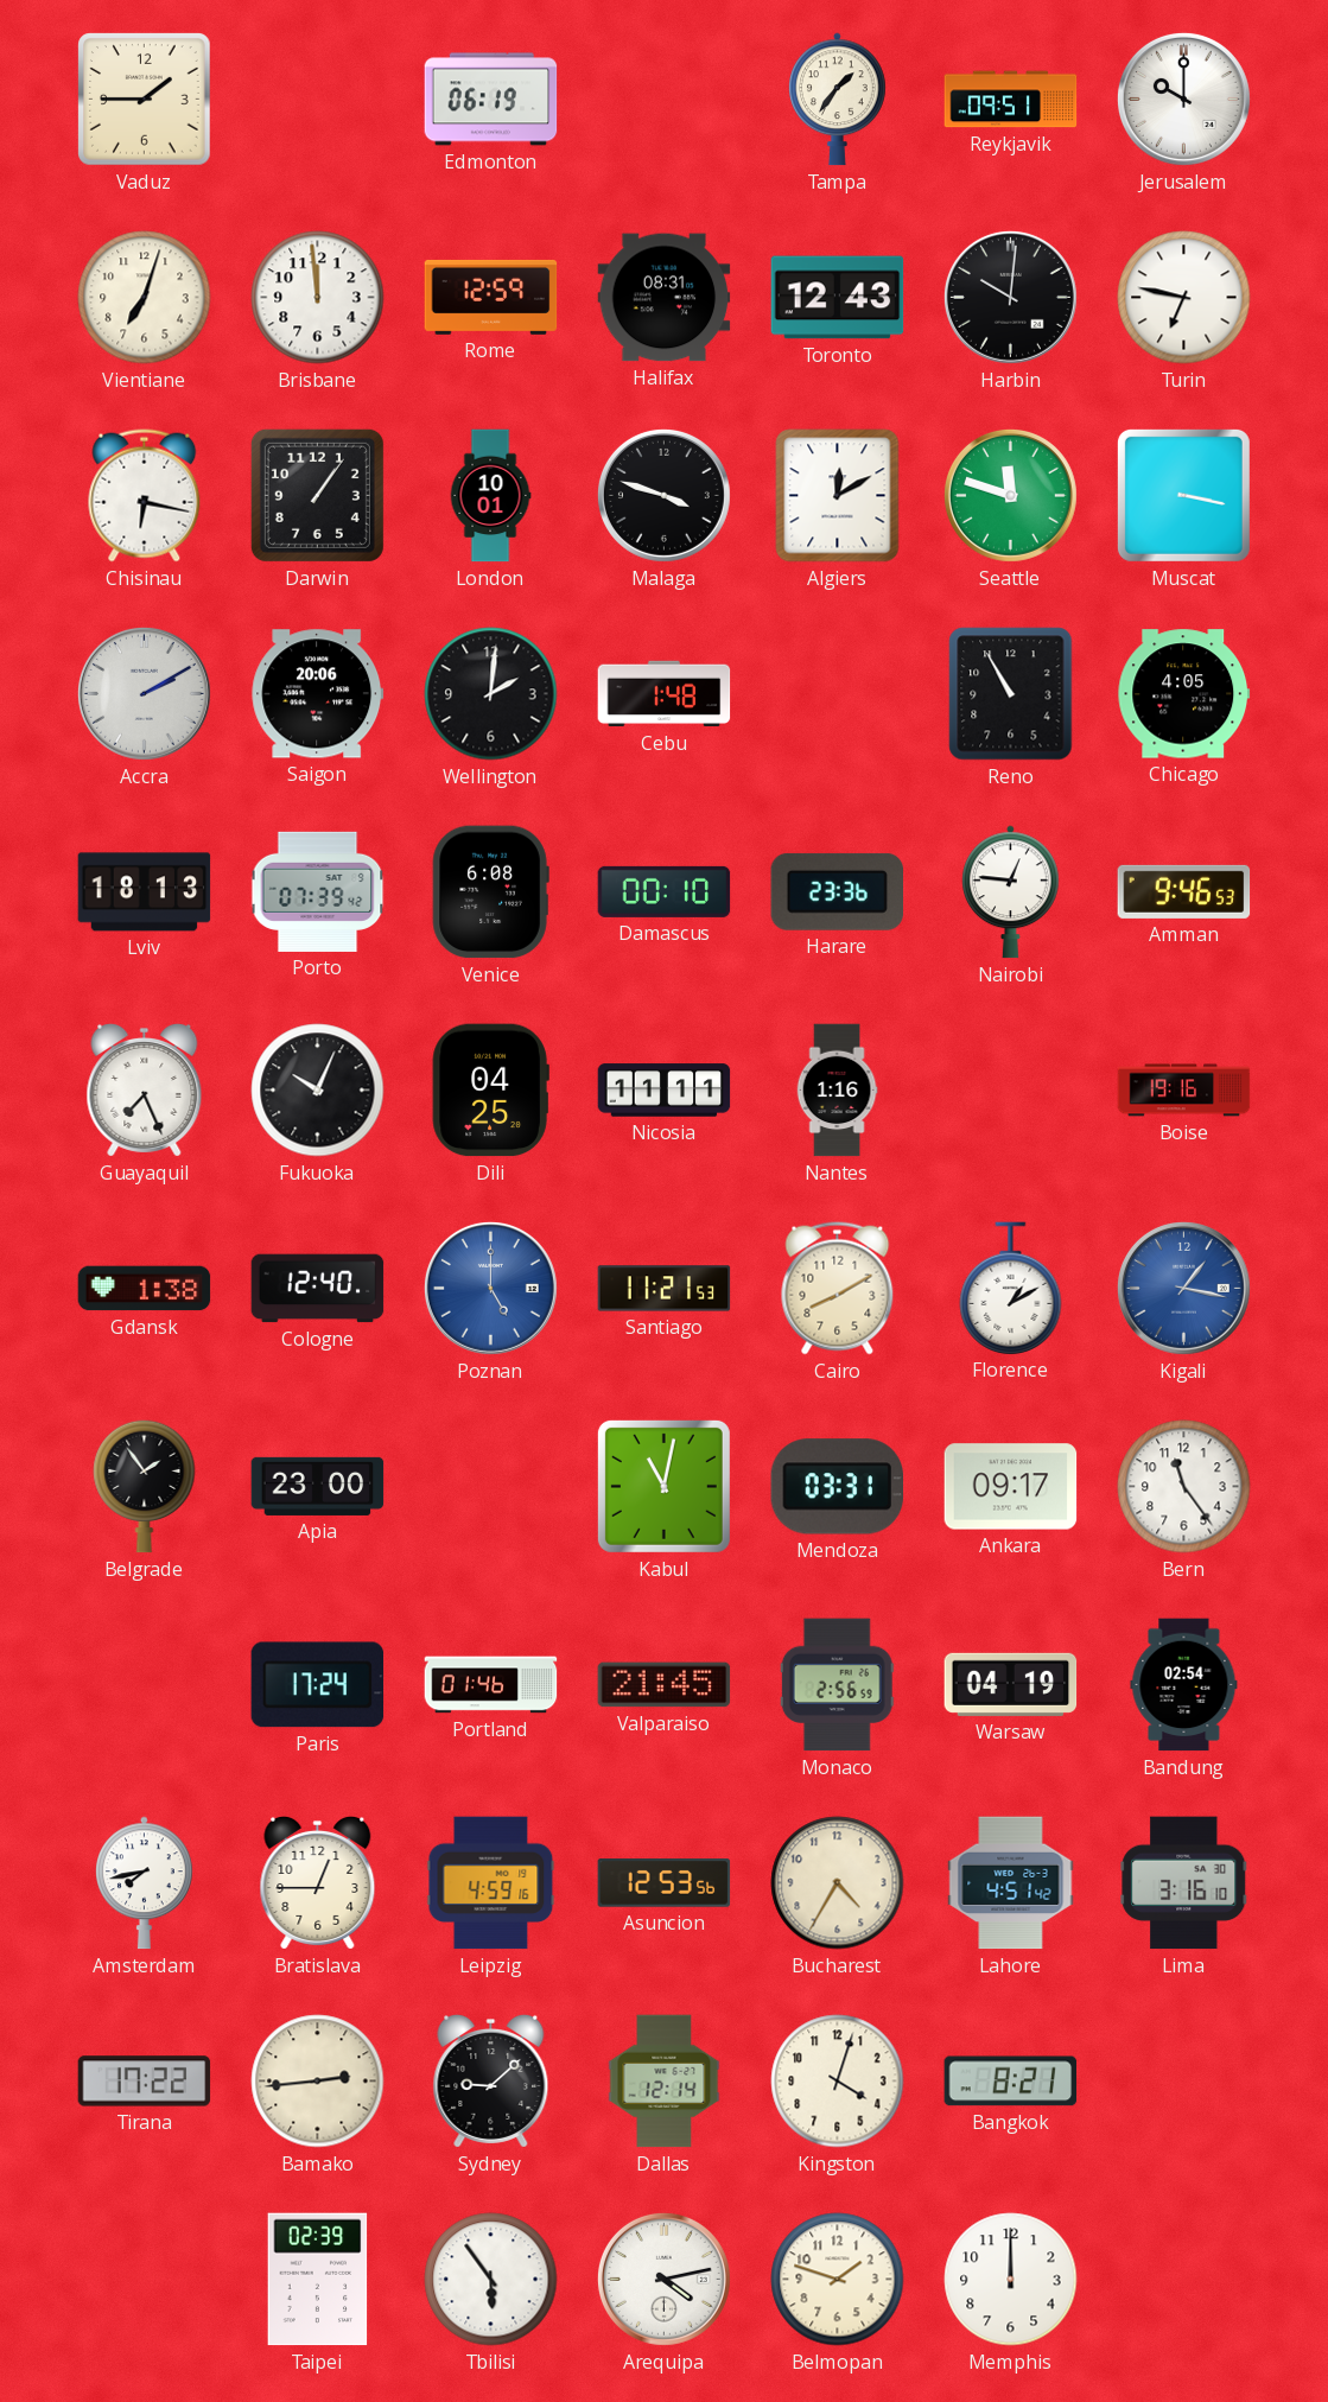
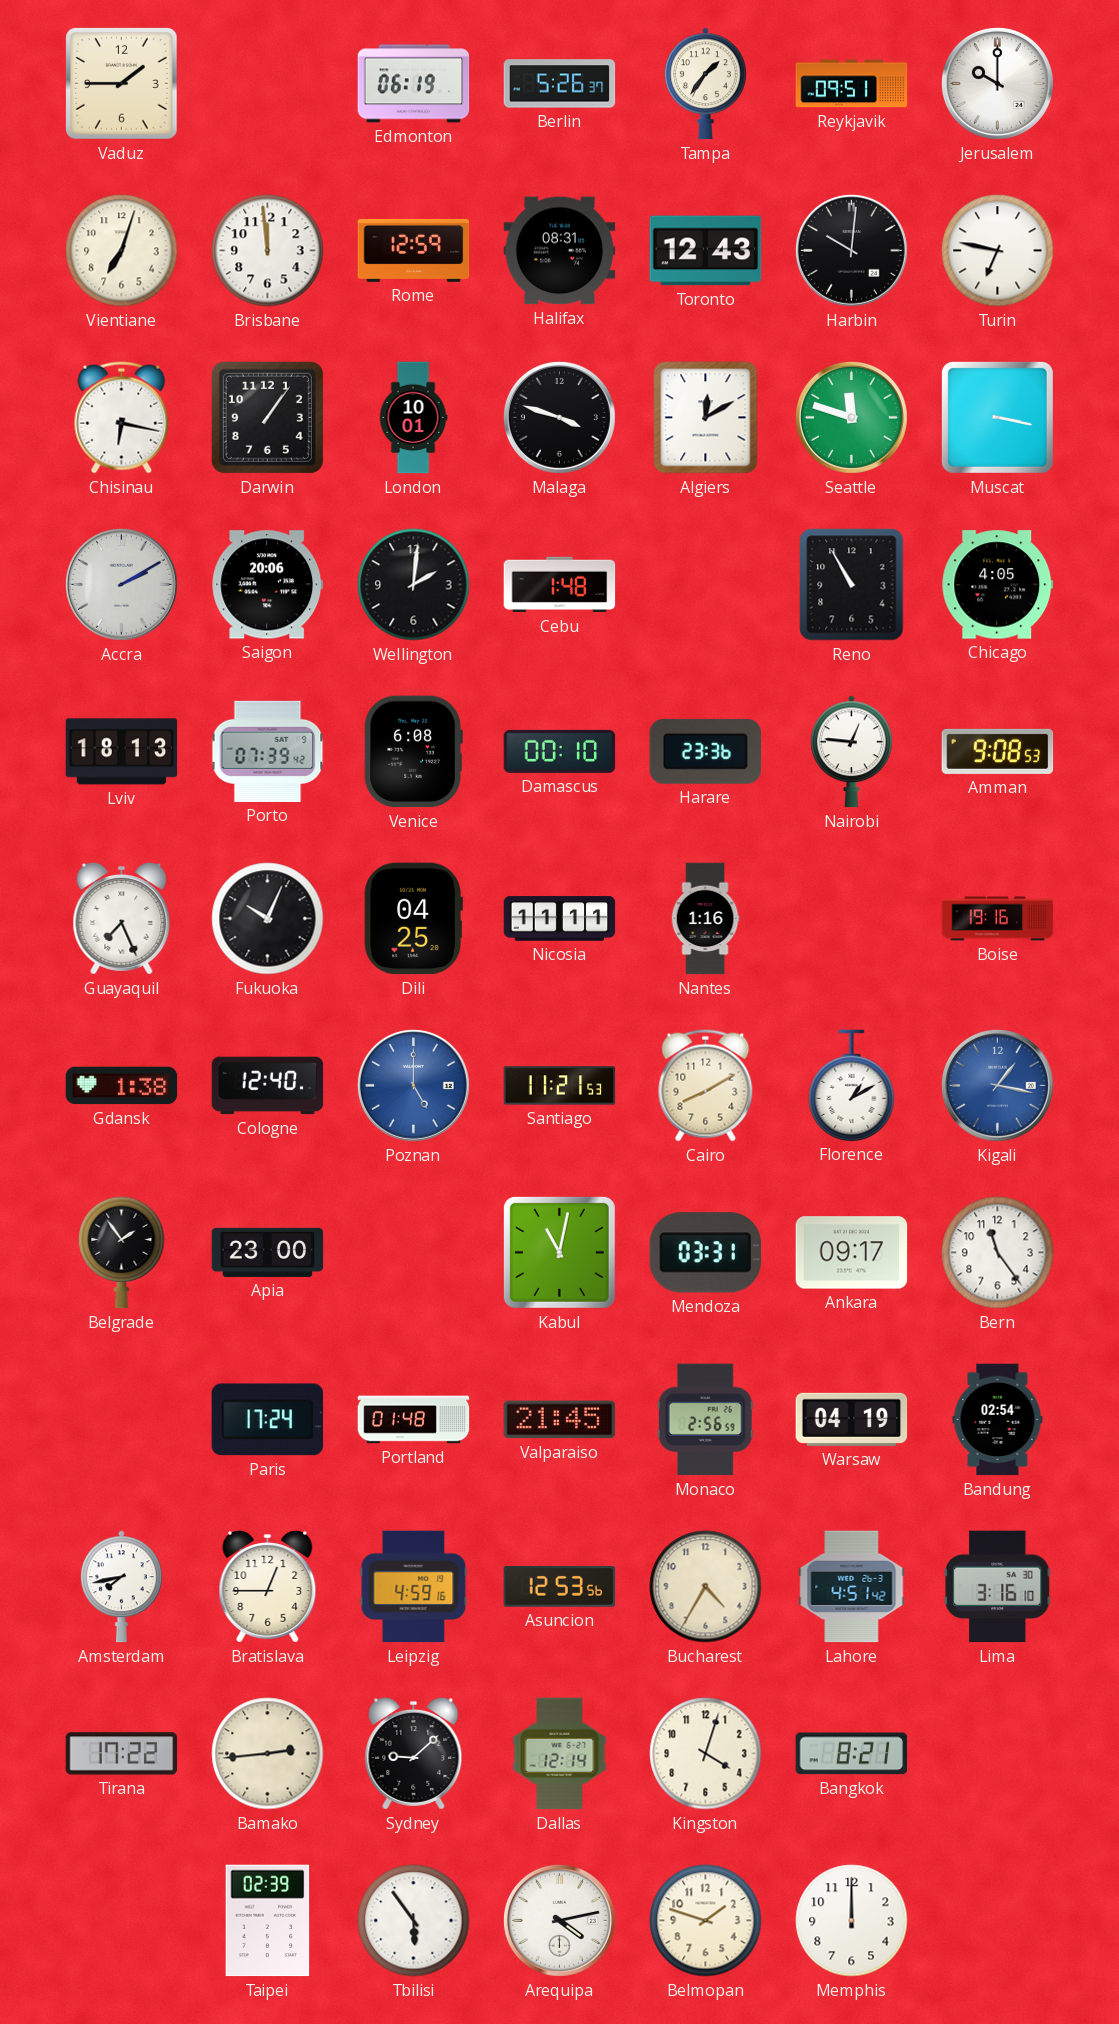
Berlin: none -> 5:26
Amman: 9:46 -> 9:08
Portland: 01:46 -> 01:48
